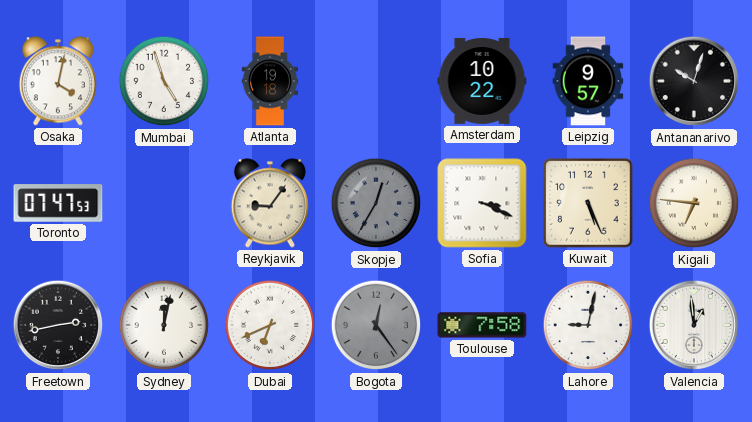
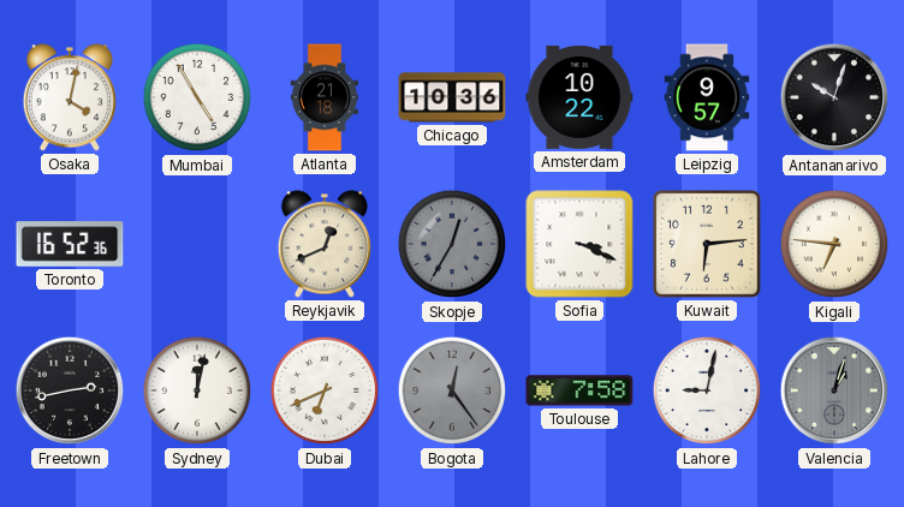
Mumbai: 4:57 -> 4:55
Atlanta: 19:18 -> 21:18
Chicago: none -> 10:36
Toronto: 07:47 -> 16:52
Reykjavik: 9:06 -> 12:41
Kuwait: 5:26 -> 6:14
Valencia: 12:59 -> 1:03
Valencia dial: white -> grey
